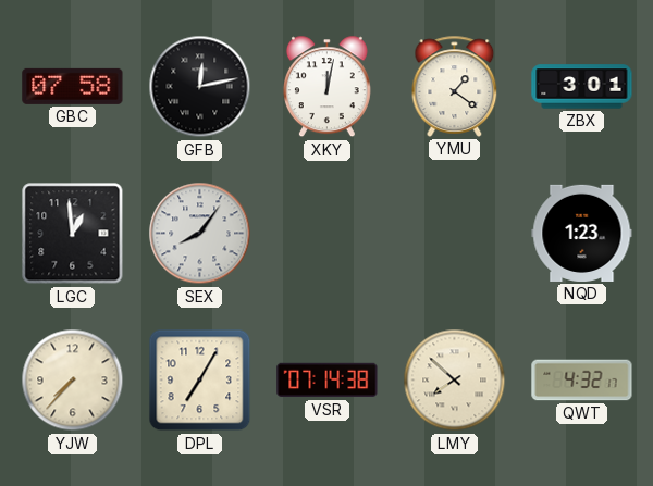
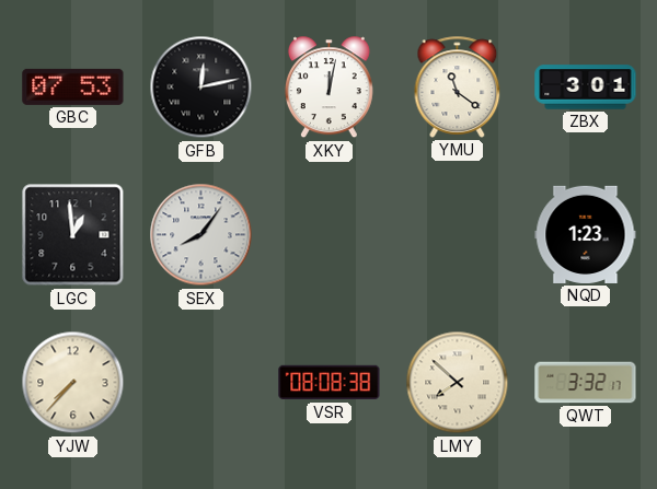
GBC: 07:58 -> 07:53
YMU: 1:21 -> 11:21
DPL: 7:05 -> none
VSR: 07:14 -> 08:08
QWT: 4:32 -> 3:32
